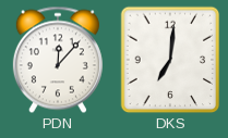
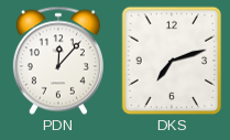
DKS: 7:01 -> 7:12
